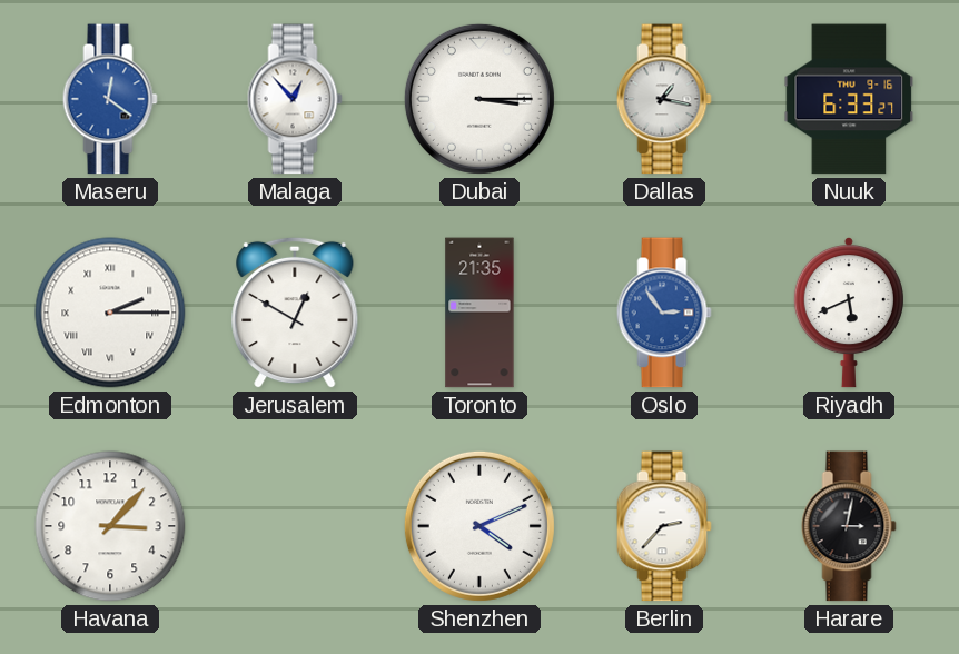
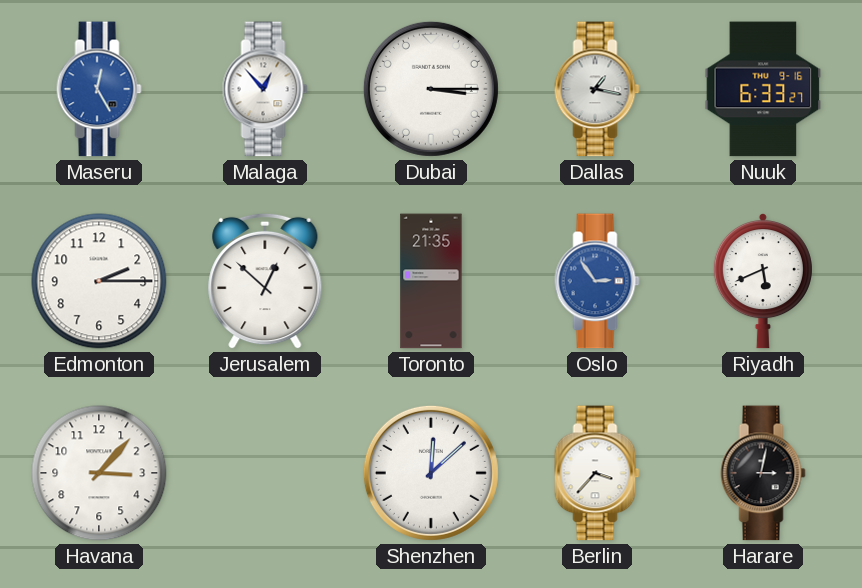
Maseru: 12:21 -> 12:25
Edmonton numerals: Roman -> Arabic
Jerusalem: 12:50 -> 12:52
Shenzhen: 4:11 -> 12:08
Berlin: 2:37 -> 3:37
